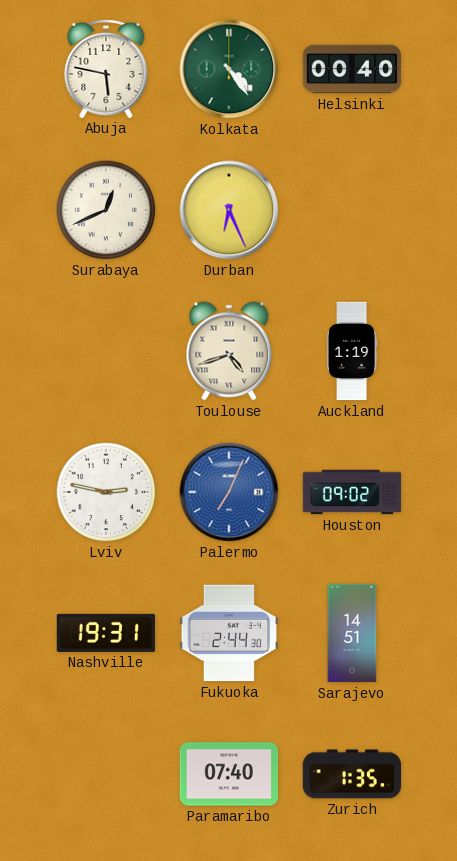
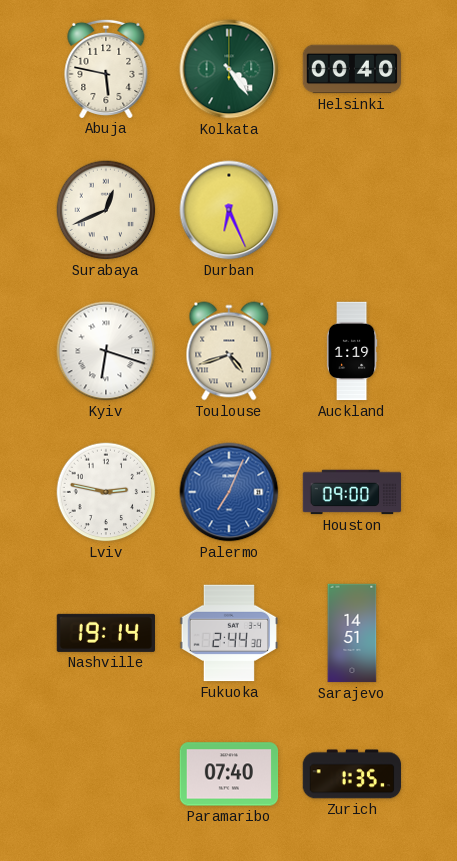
Kyiv: none -> 6:18
Houston: 09:02 -> 09:00
Nashville: 19:31 -> 19:14
